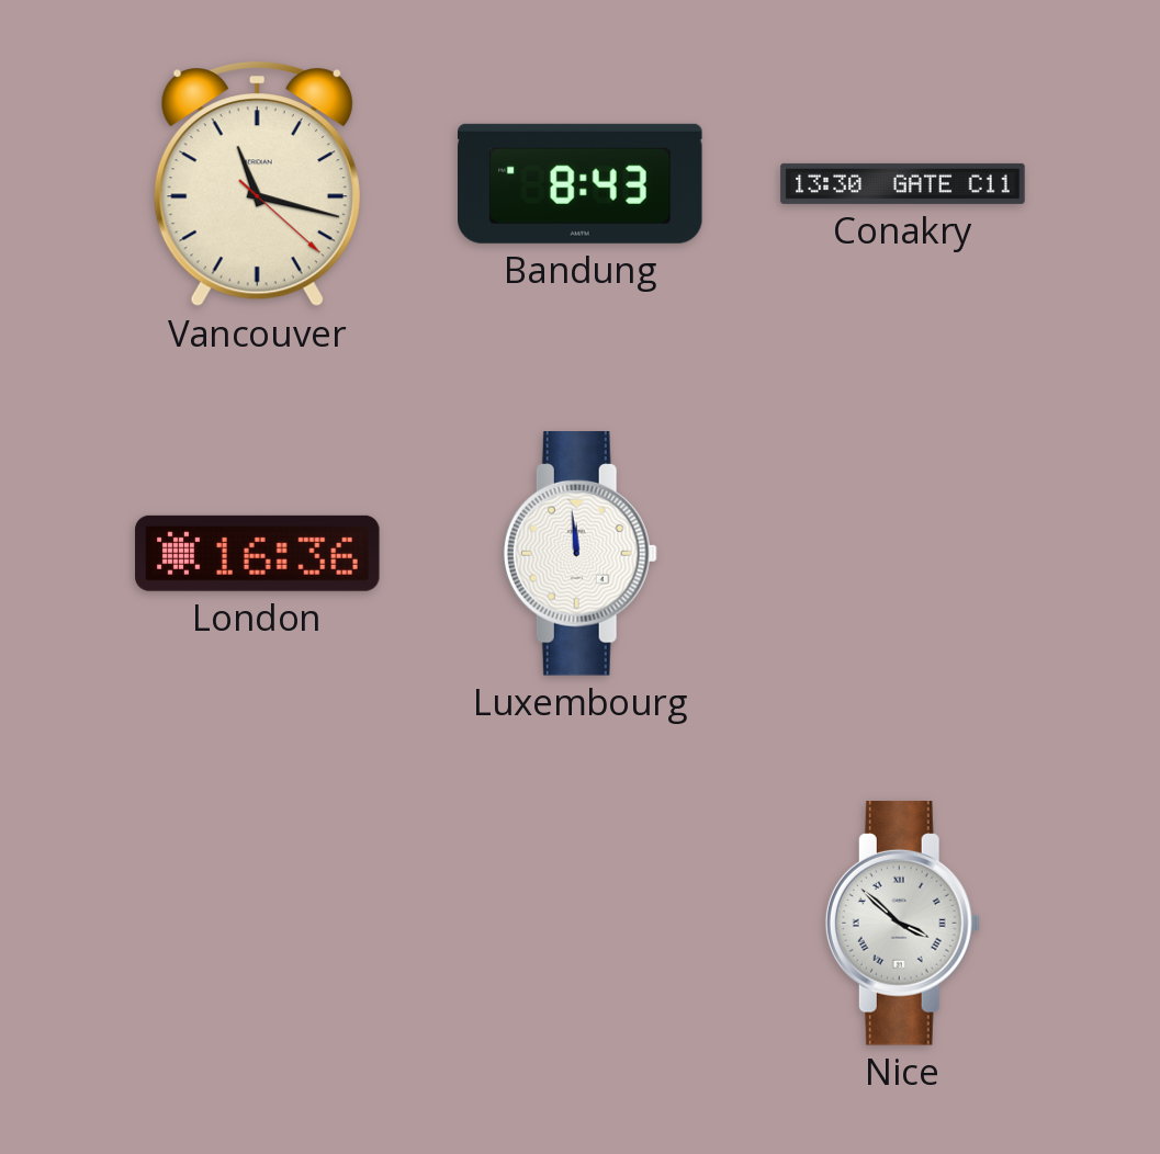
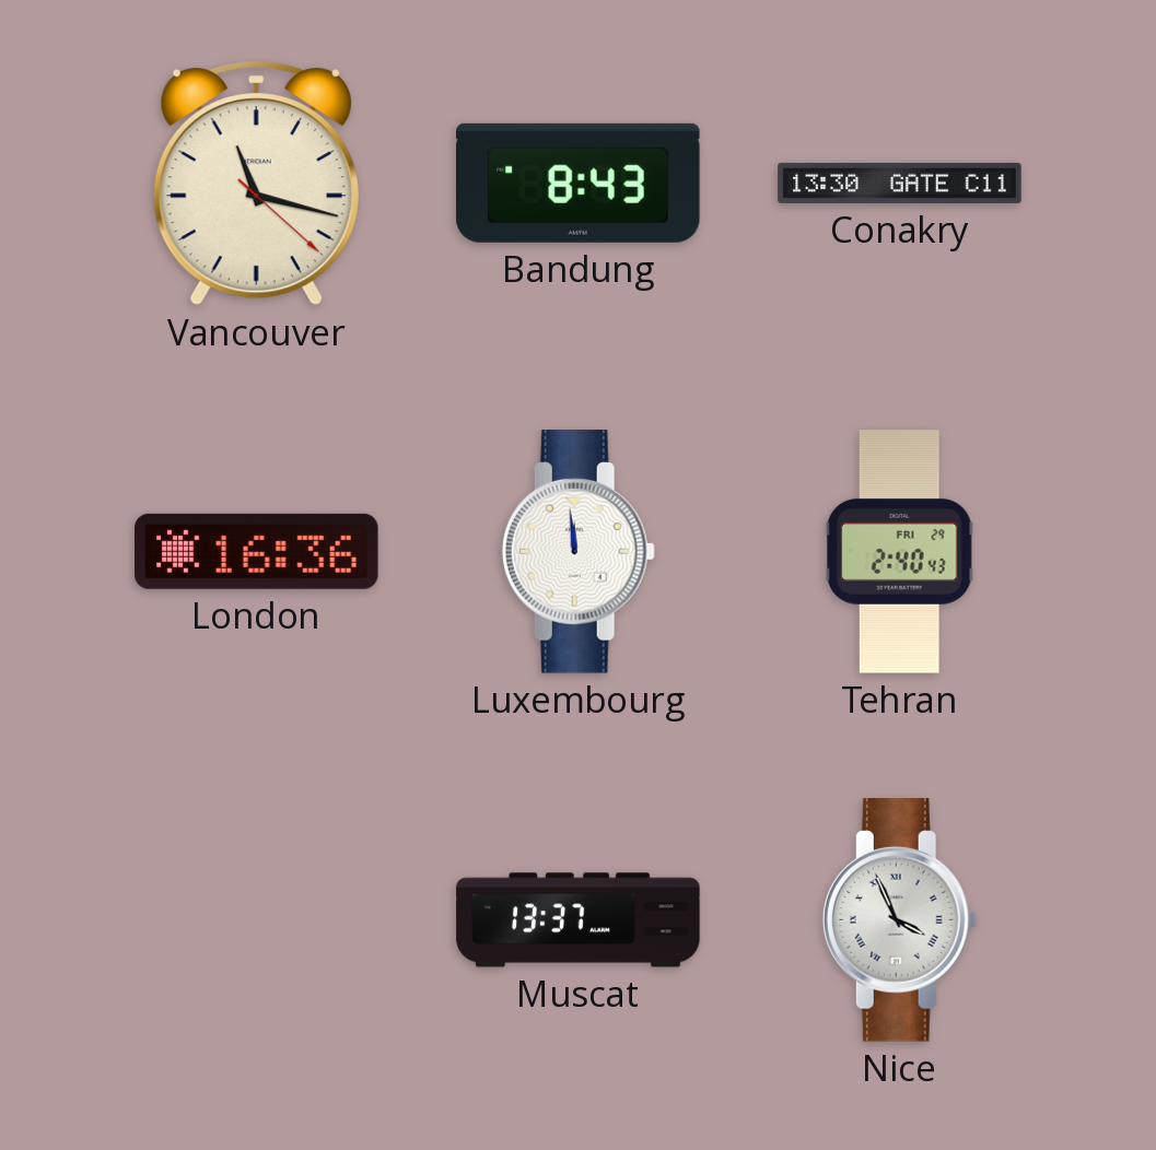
Tehran: none -> 2:40
Muscat: none -> 13:37
Nice: 3:52 -> 3:56
